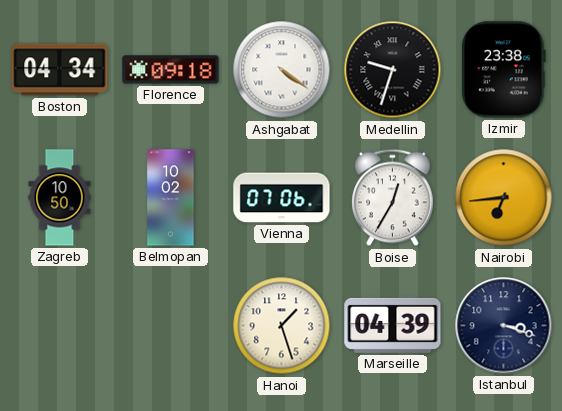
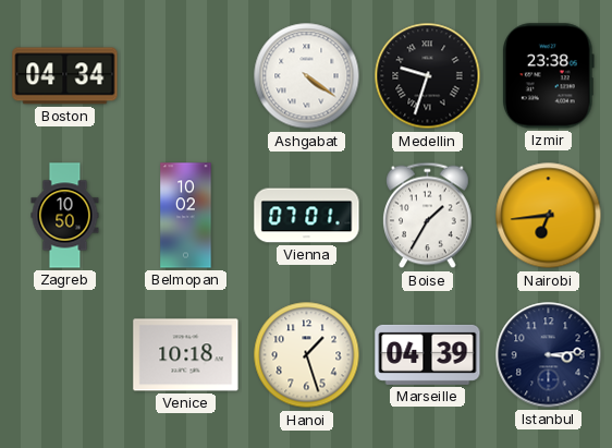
Florence: 09:18 -> none
Vienna: 07:06 -> 07:01
Boise: 12:35 -> 1:35
Venice: none -> 10:18
Istanbul: 3:18 -> 3:14
